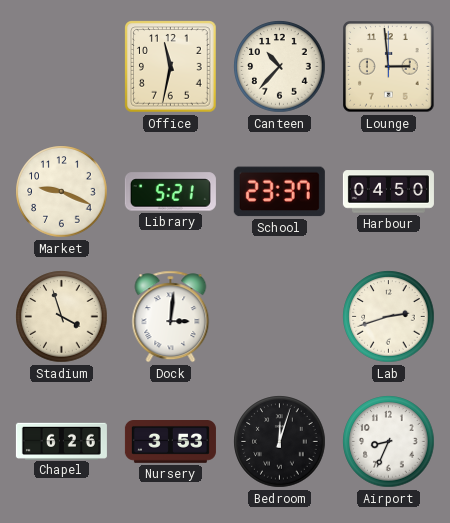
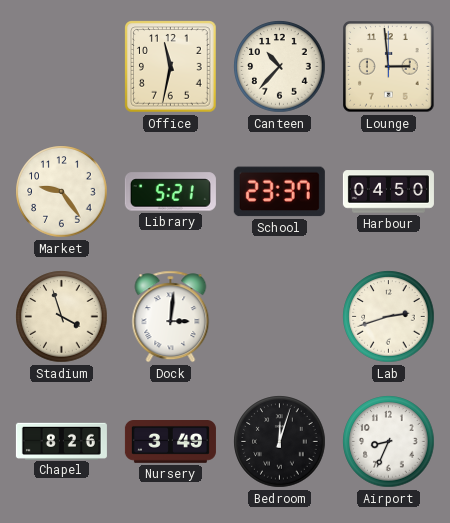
Market: 9:19 -> 9:24
Chapel: 6:26 -> 8:26
Nursery: 3:53 -> 3:49
